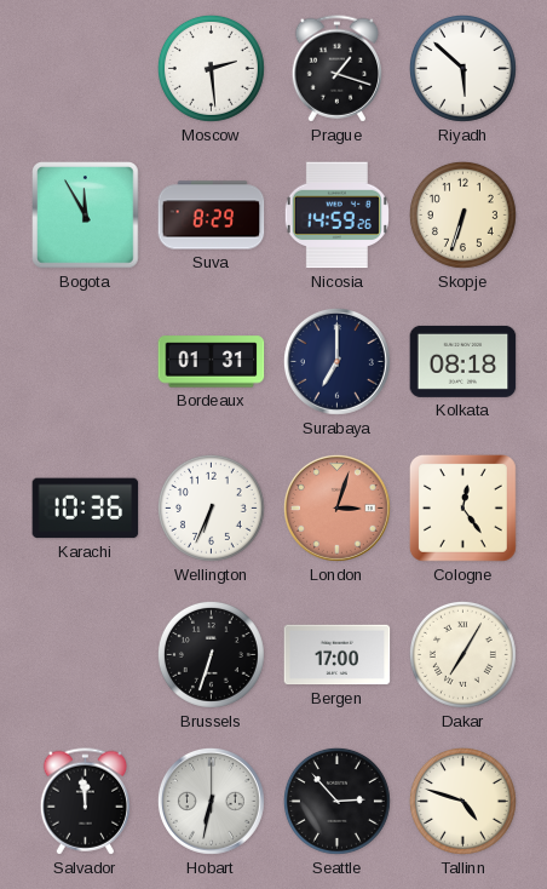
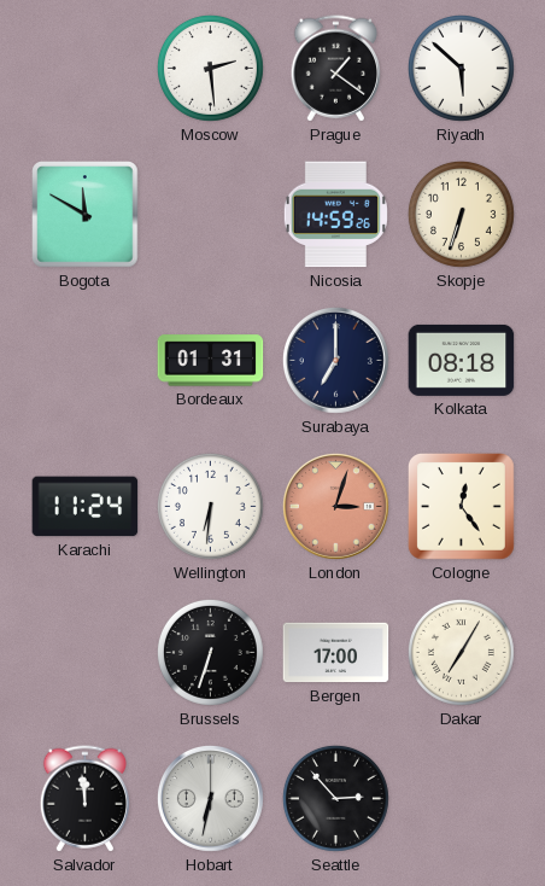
Prague: 1:18 -> 1:21
Bogota: 11:55 -> 11:50
Suva: 8:29 -> none
Karachi: 10:36 -> 11:24
Wellington: 6:34 -> 6:31
Tallinn: 4:48 -> none
